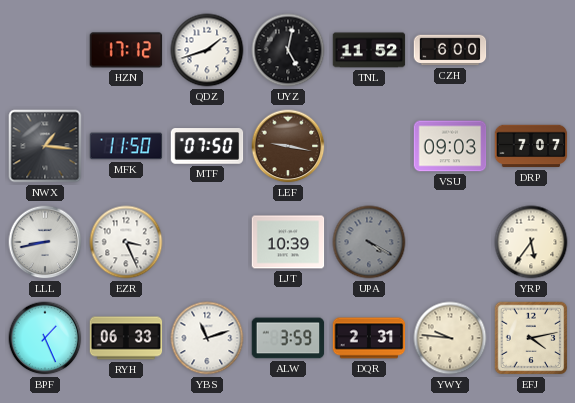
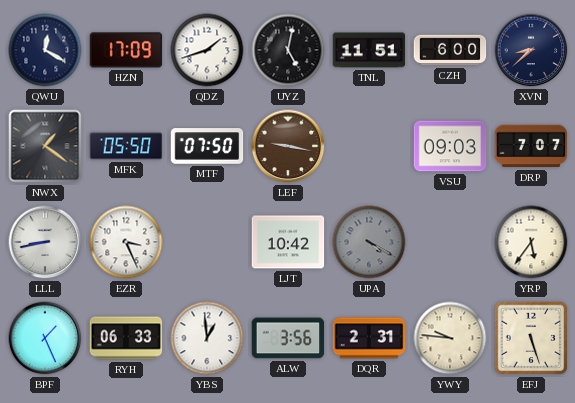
QWU: none -> 12:20
HZN: 17:12 -> 17:09
TNL: 11:52 -> 11:51
XVN: none -> 8:38
NWX: 1:16 -> 1:21
MFK: 11:50 -> 05:50
LJT: 10:39 -> 10:42
YBS: 11:12 -> 12:59
ALW: 3:59 -> 3:56
EFJ: 4:13 -> 5:27
